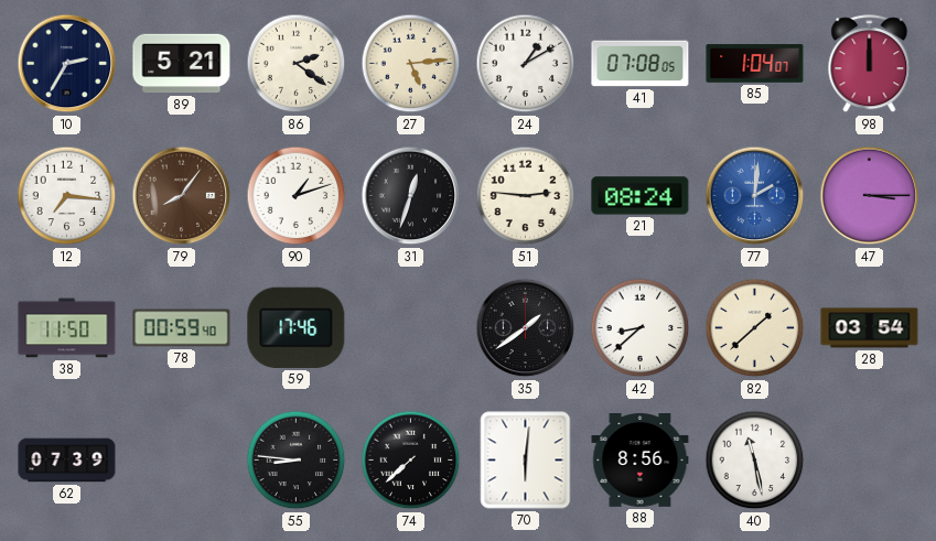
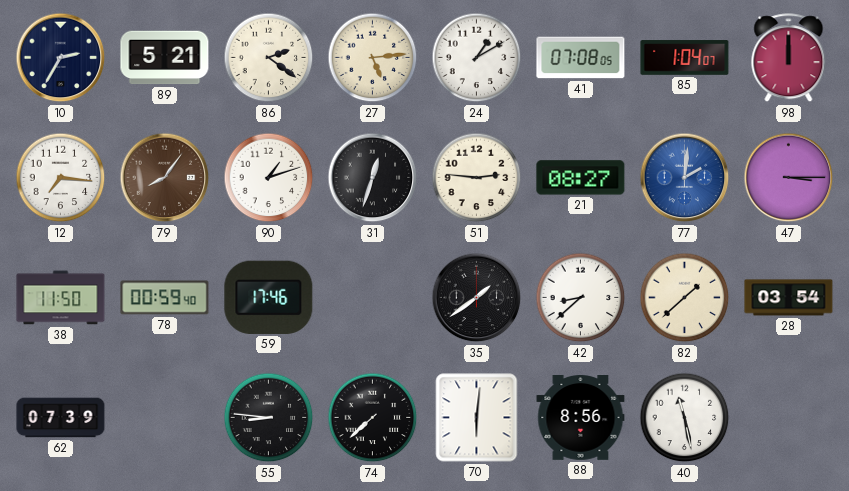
21: 08:24 -> 08:27
